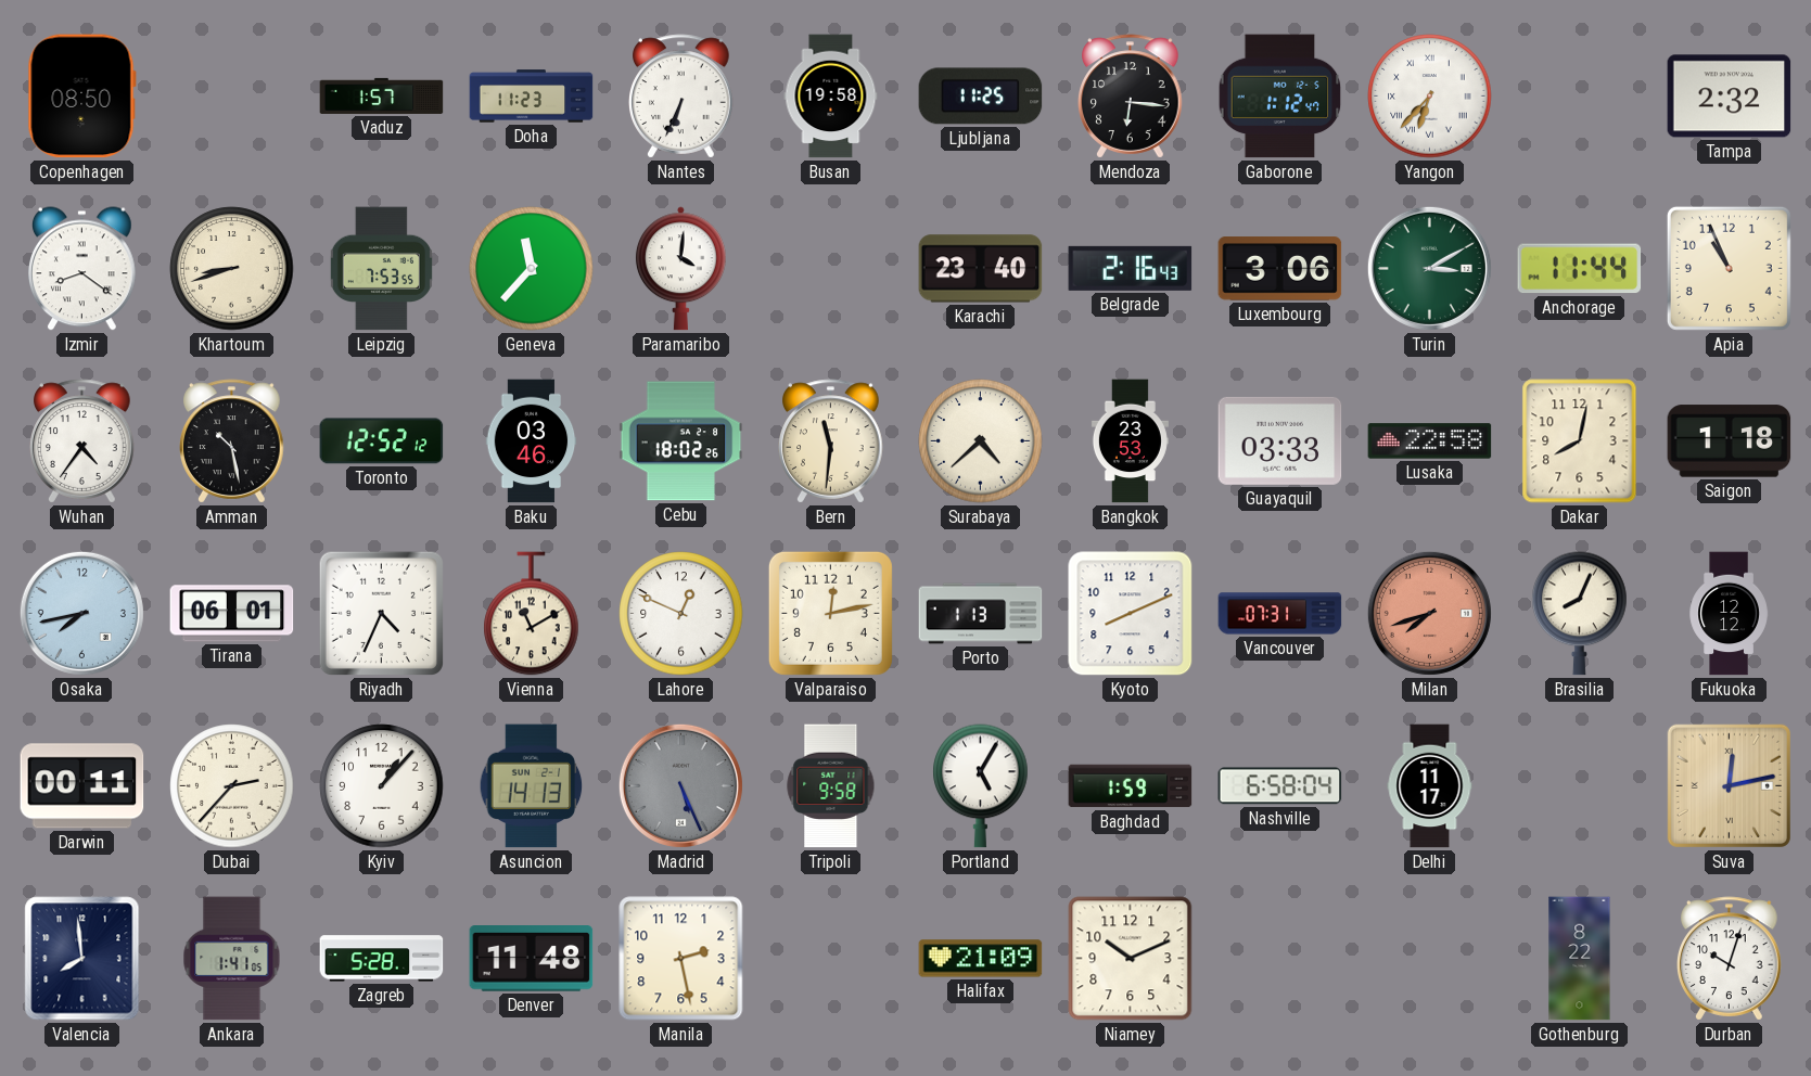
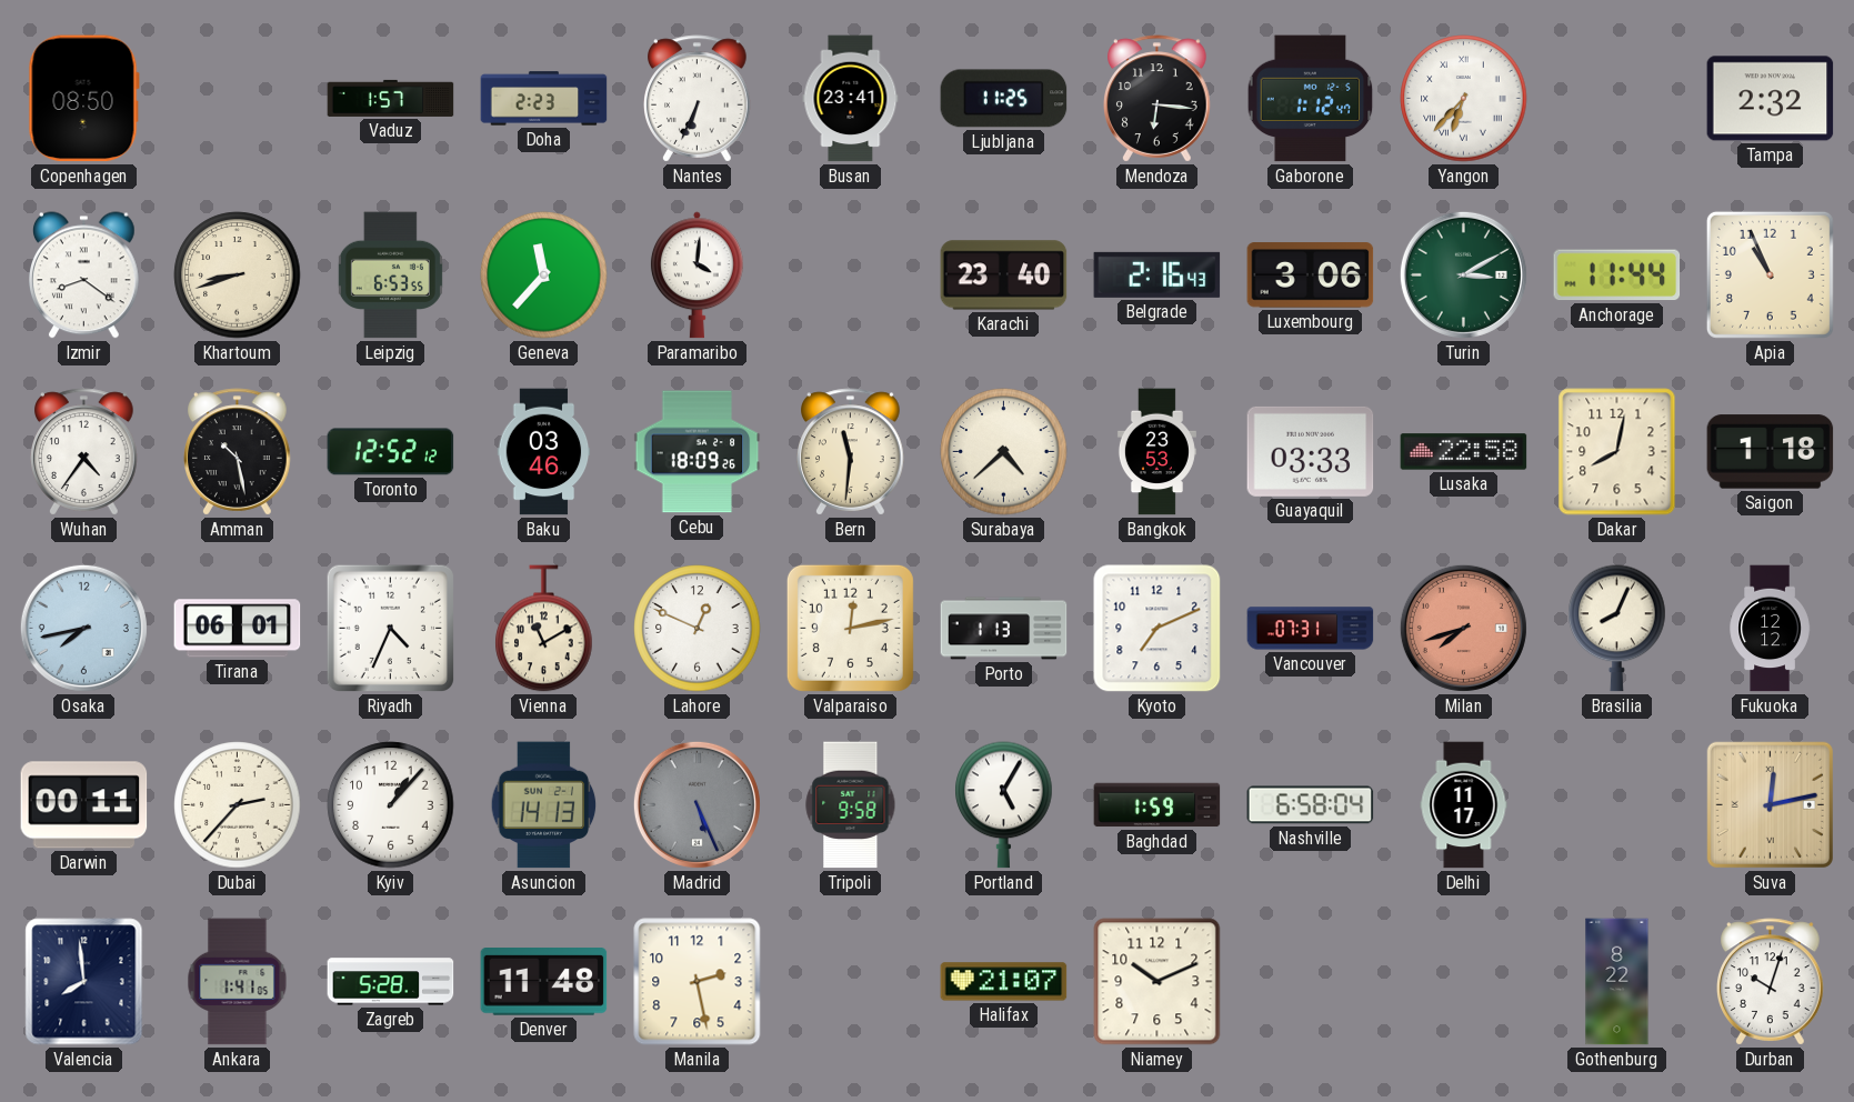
Doha: 11:23 -> 2:23
Busan: 19:58 -> 23:41
Leipzig: 7:53 -> 6:53
Cebu: 18:02 -> 18:09
Kyoto: 8:11 -> 7:11
Halifax: 21:09 -> 21:07
